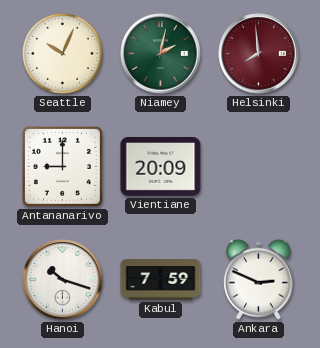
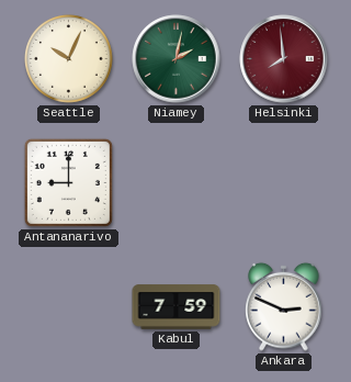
Vientiane: 20:09 -> none
Hanoi: 10:18 -> none
